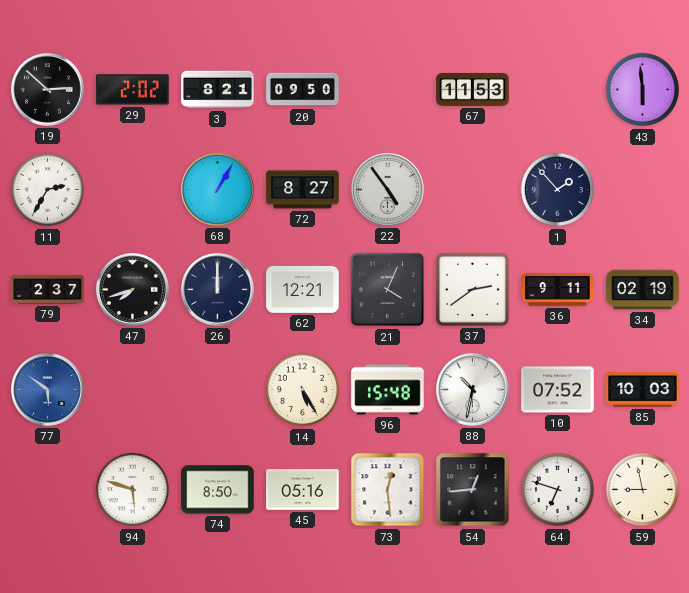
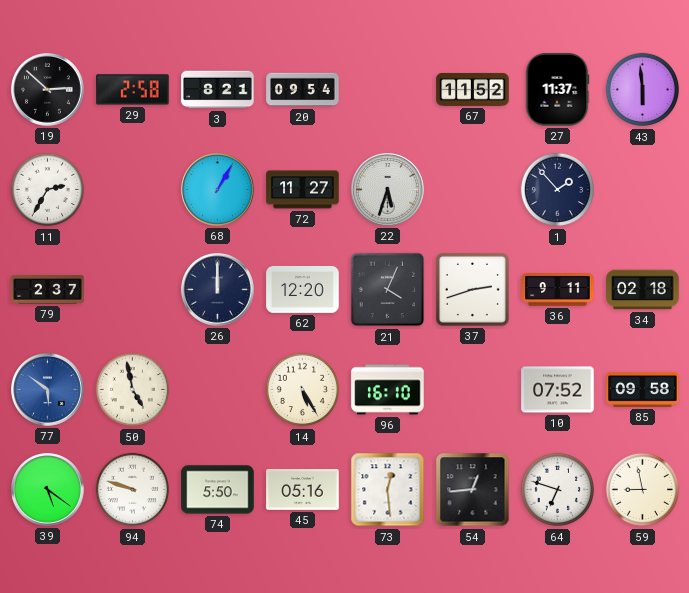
29: 2:02 -> 2:58
20: 09:50 -> 09:54
67: 11:53 -> 11:52
27: none -> 11:37
72: 8:27 -> 11:27
22: 4:54 -> 5:33
47: 7:42 -> none
62: 12:21 -> 12:20
37: 2:39 -> 2:42
34: 02:19 -> 02:18
50: none -> 4:58
96: 15:48 -> 16:10
88: 10:32 -> none
85: 10:03 -> 09:58
39: none -> 5:21
94: 5:48 -> 9:48
74: 8:50 -> 5:50
